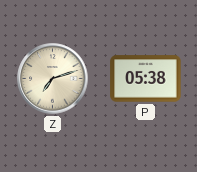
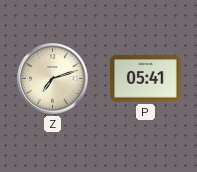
P: 05:38 -> 05:41
